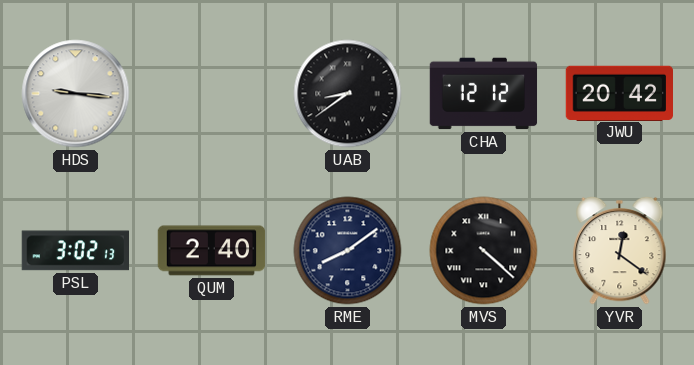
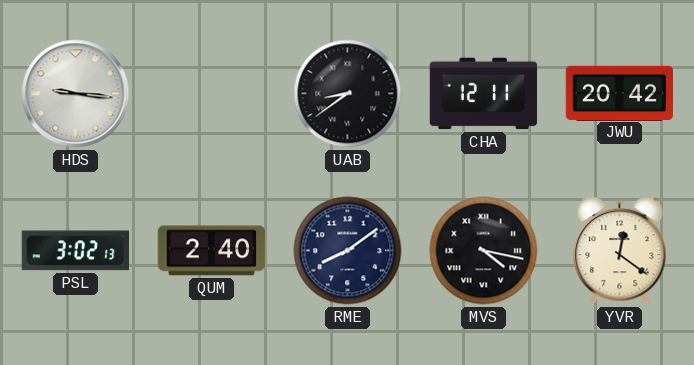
CHA: 12:12 -> 12:11
MVS: 4:22 -> 4:17
